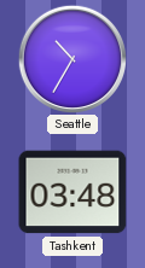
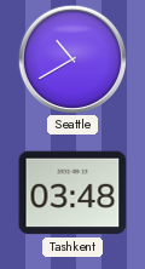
Seattle: 10:35 -> 10:40
